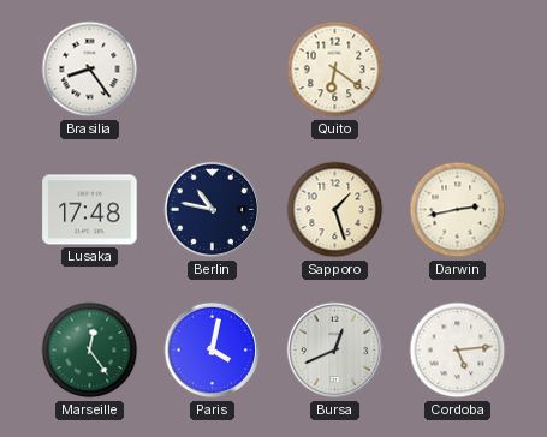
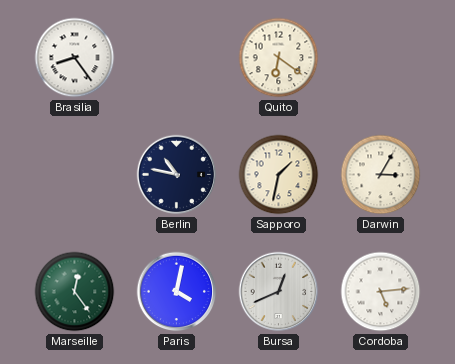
Lusaka: 17:48 -> none
Sapporo: 1:27 -> 1:32
Darwin: 2:43 -> 3:05
